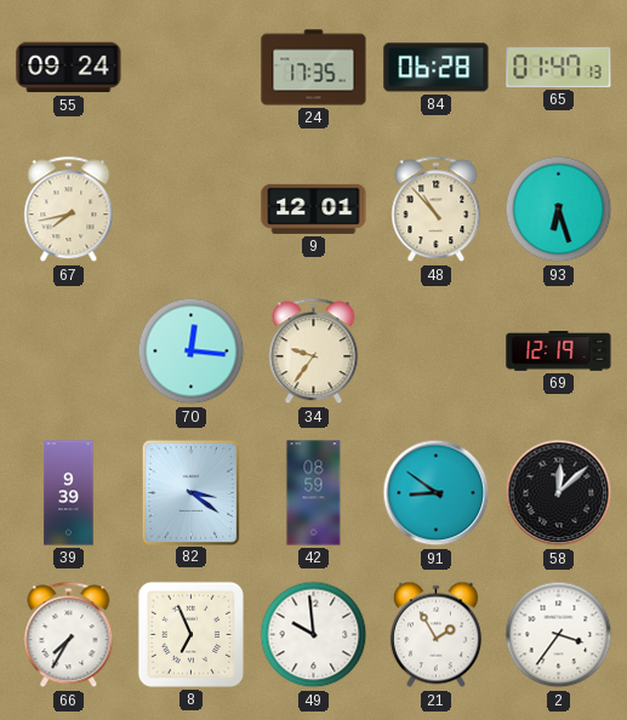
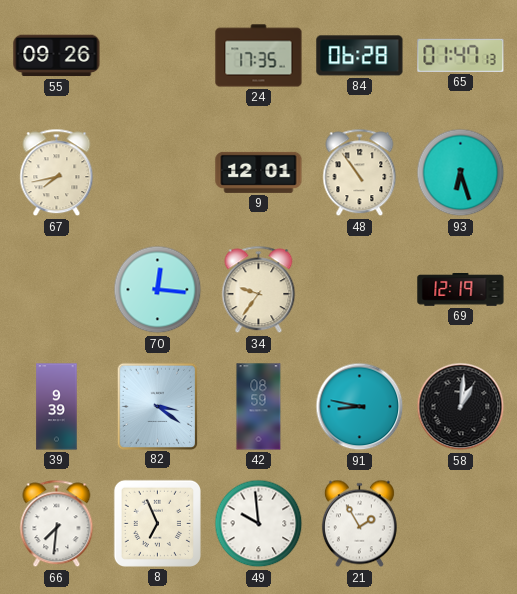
55: 09:24 -> 09:26
48: 10:53 -> 10:54
91: 8:51 -> 8:47
58: 12:08 -> 1:01
66: 7:35 -> 7:31
2: 3:36 -> none
